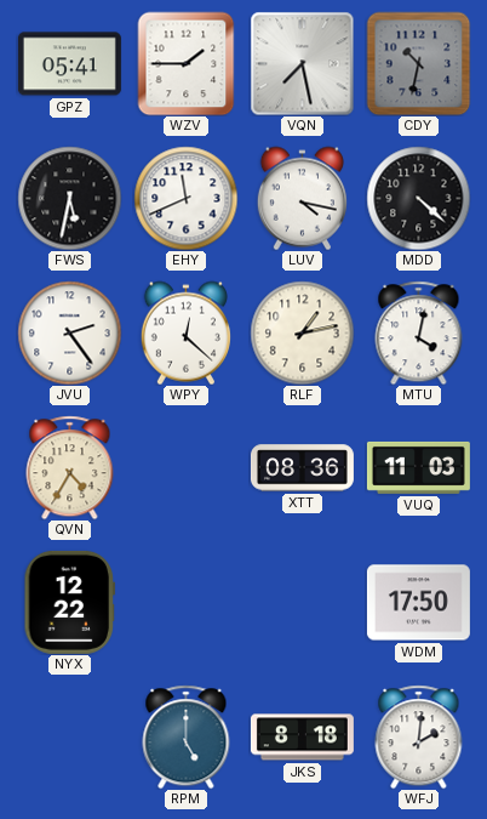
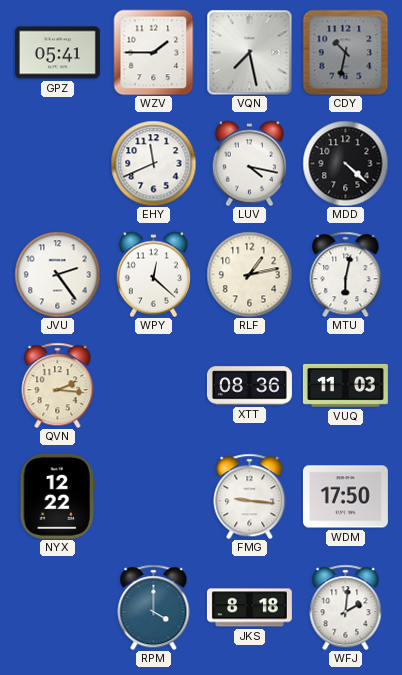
FWS: 5:32 -> none
MTU: 4:02 -> 6:02
QVN: 4:35 -> 2:16
FMG: none -> 9:16
RPM: 5:00 -> 4:00
